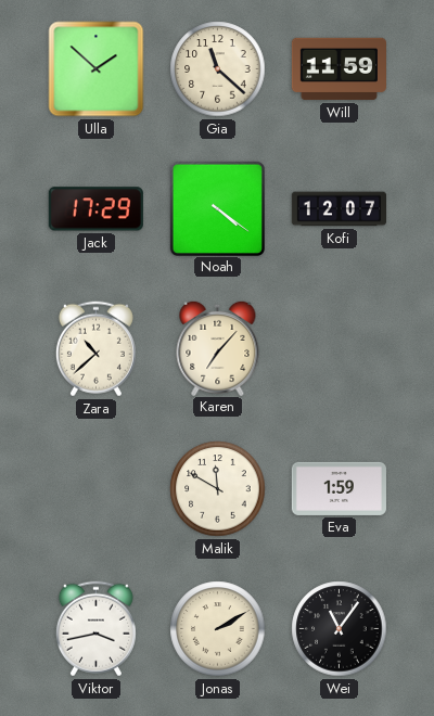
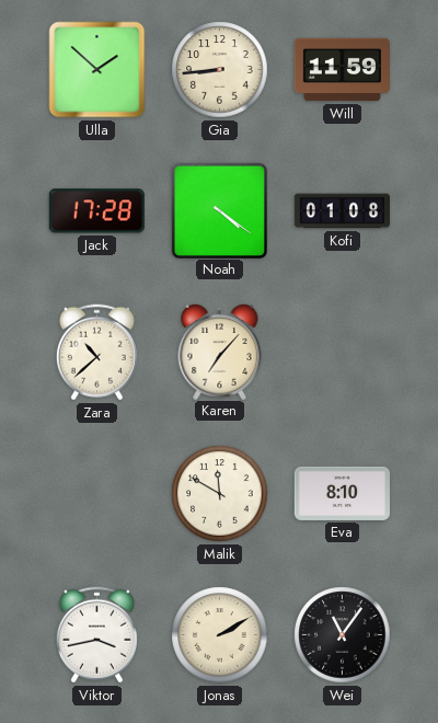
Gia: 11:22 -> 8:44
Jack: 17:29 -> 17:28
Kofi: 12:07 -> 01:08
Eva: 1:59 -> 8:10
